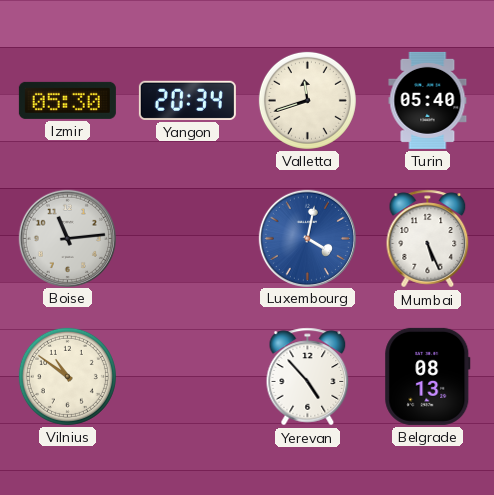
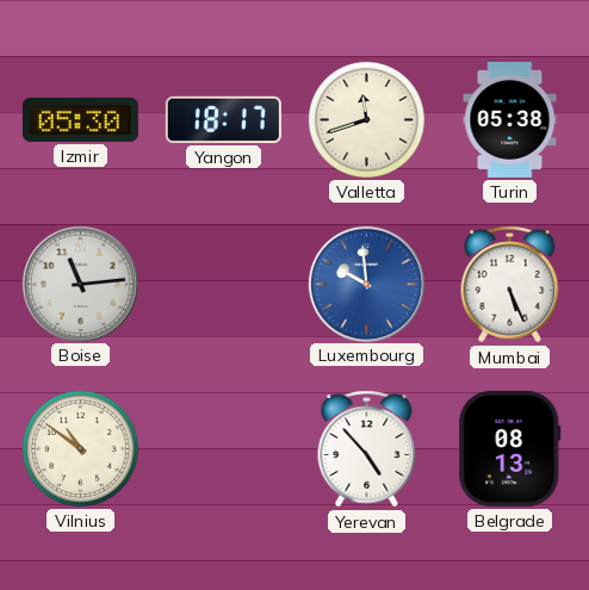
Yangon: 20:34 -> 18:17
Turin: 05:40 -> 05:38
Luxembourg: 4:02 -> 9:59
